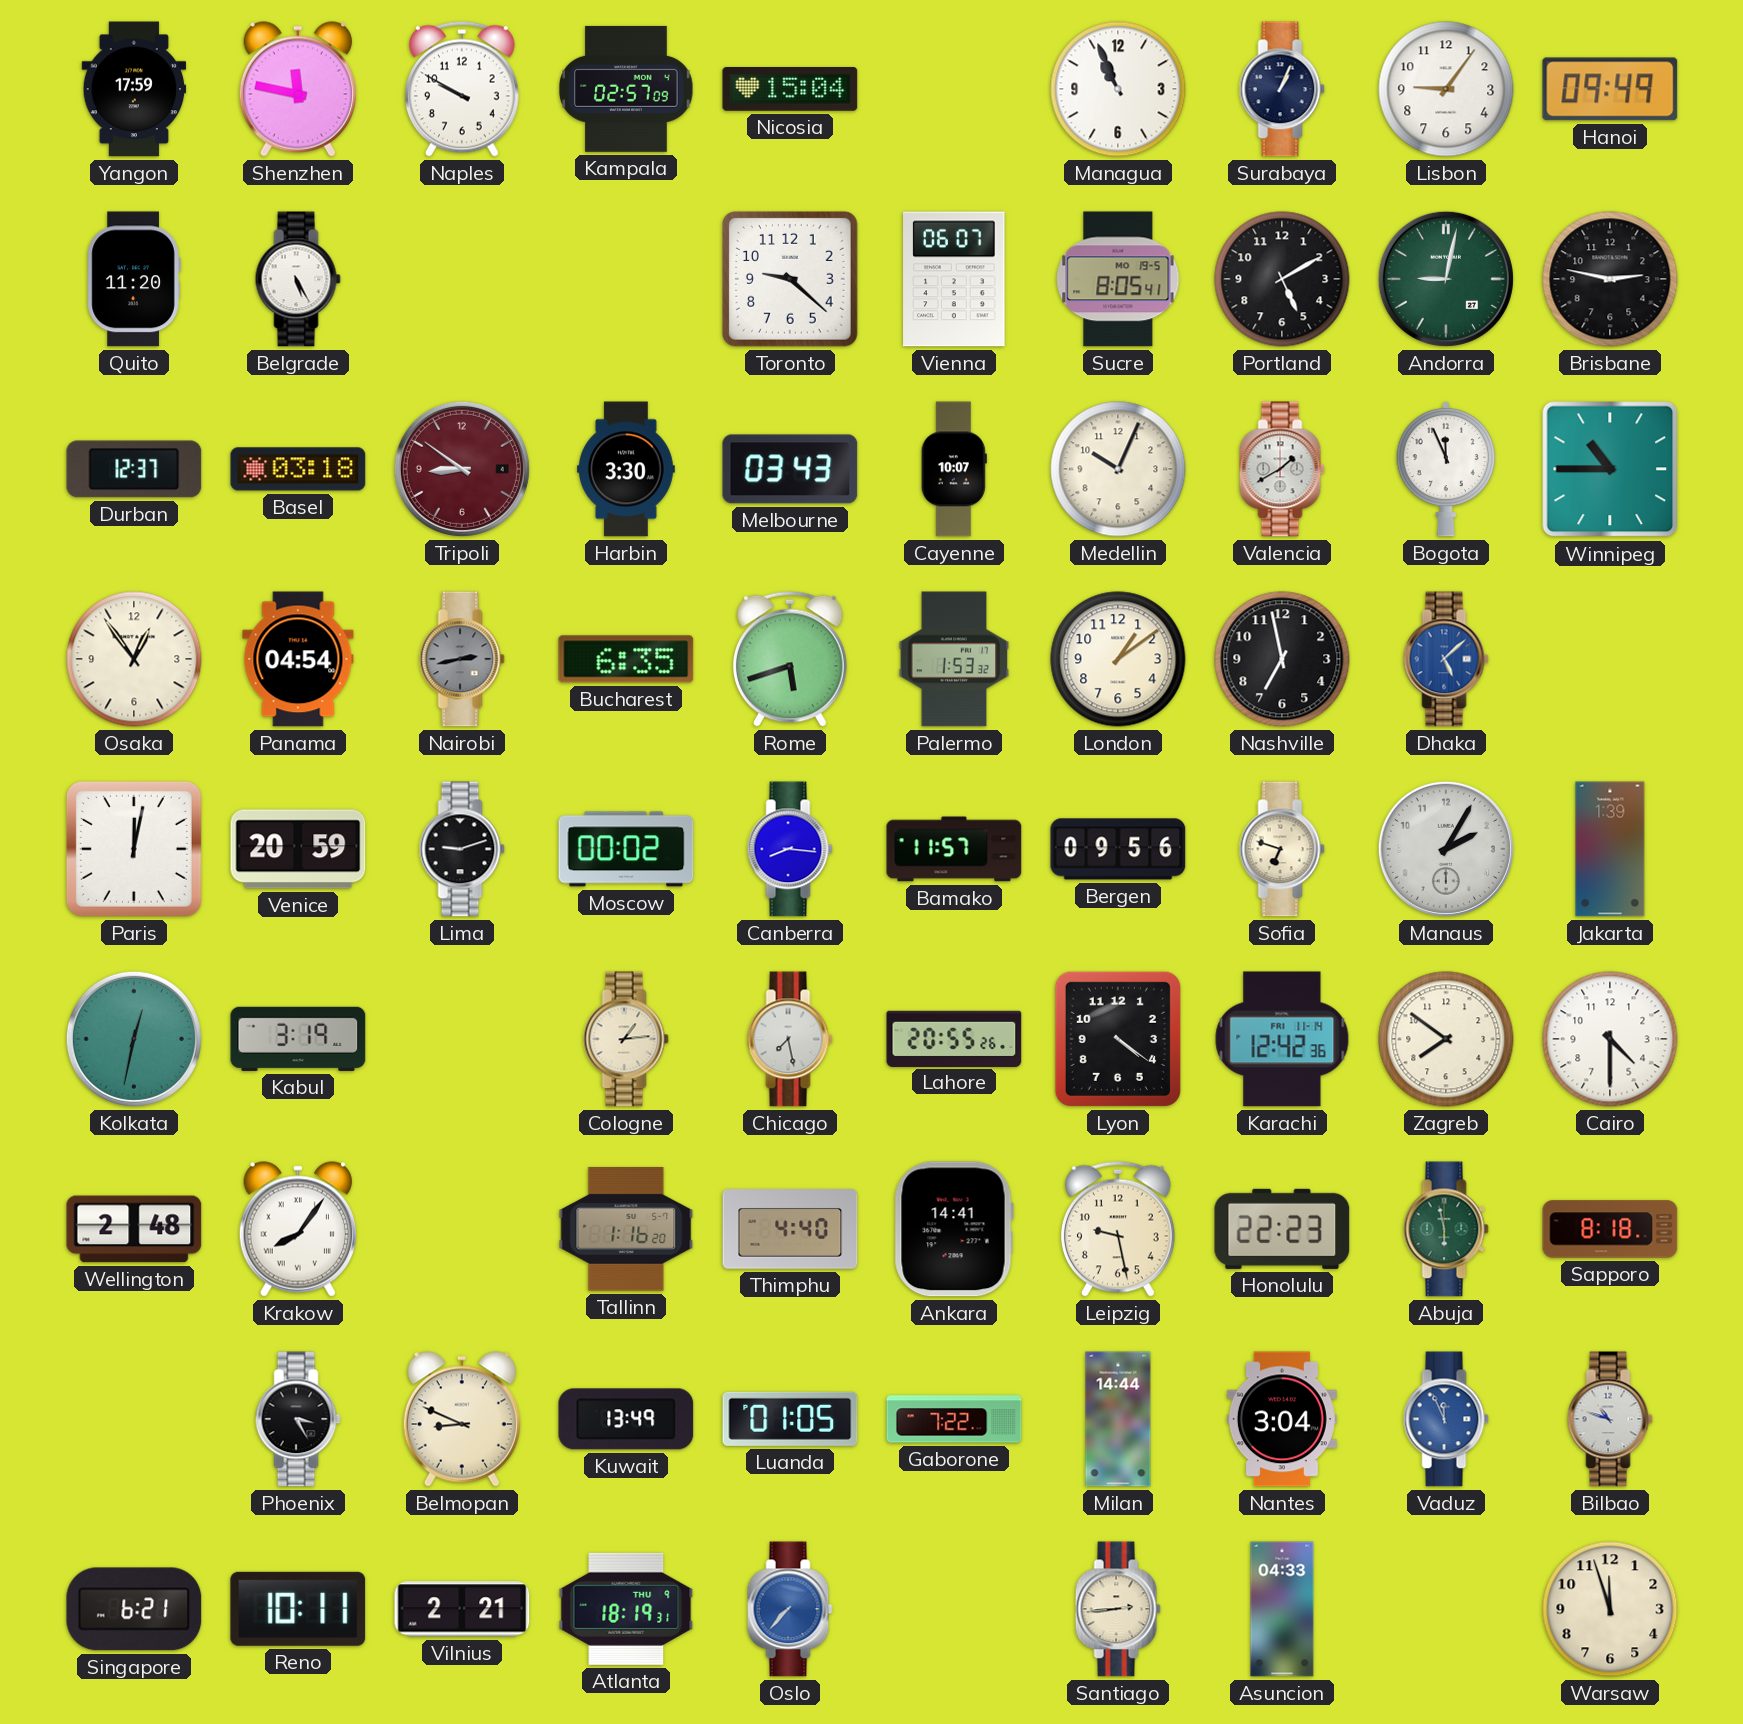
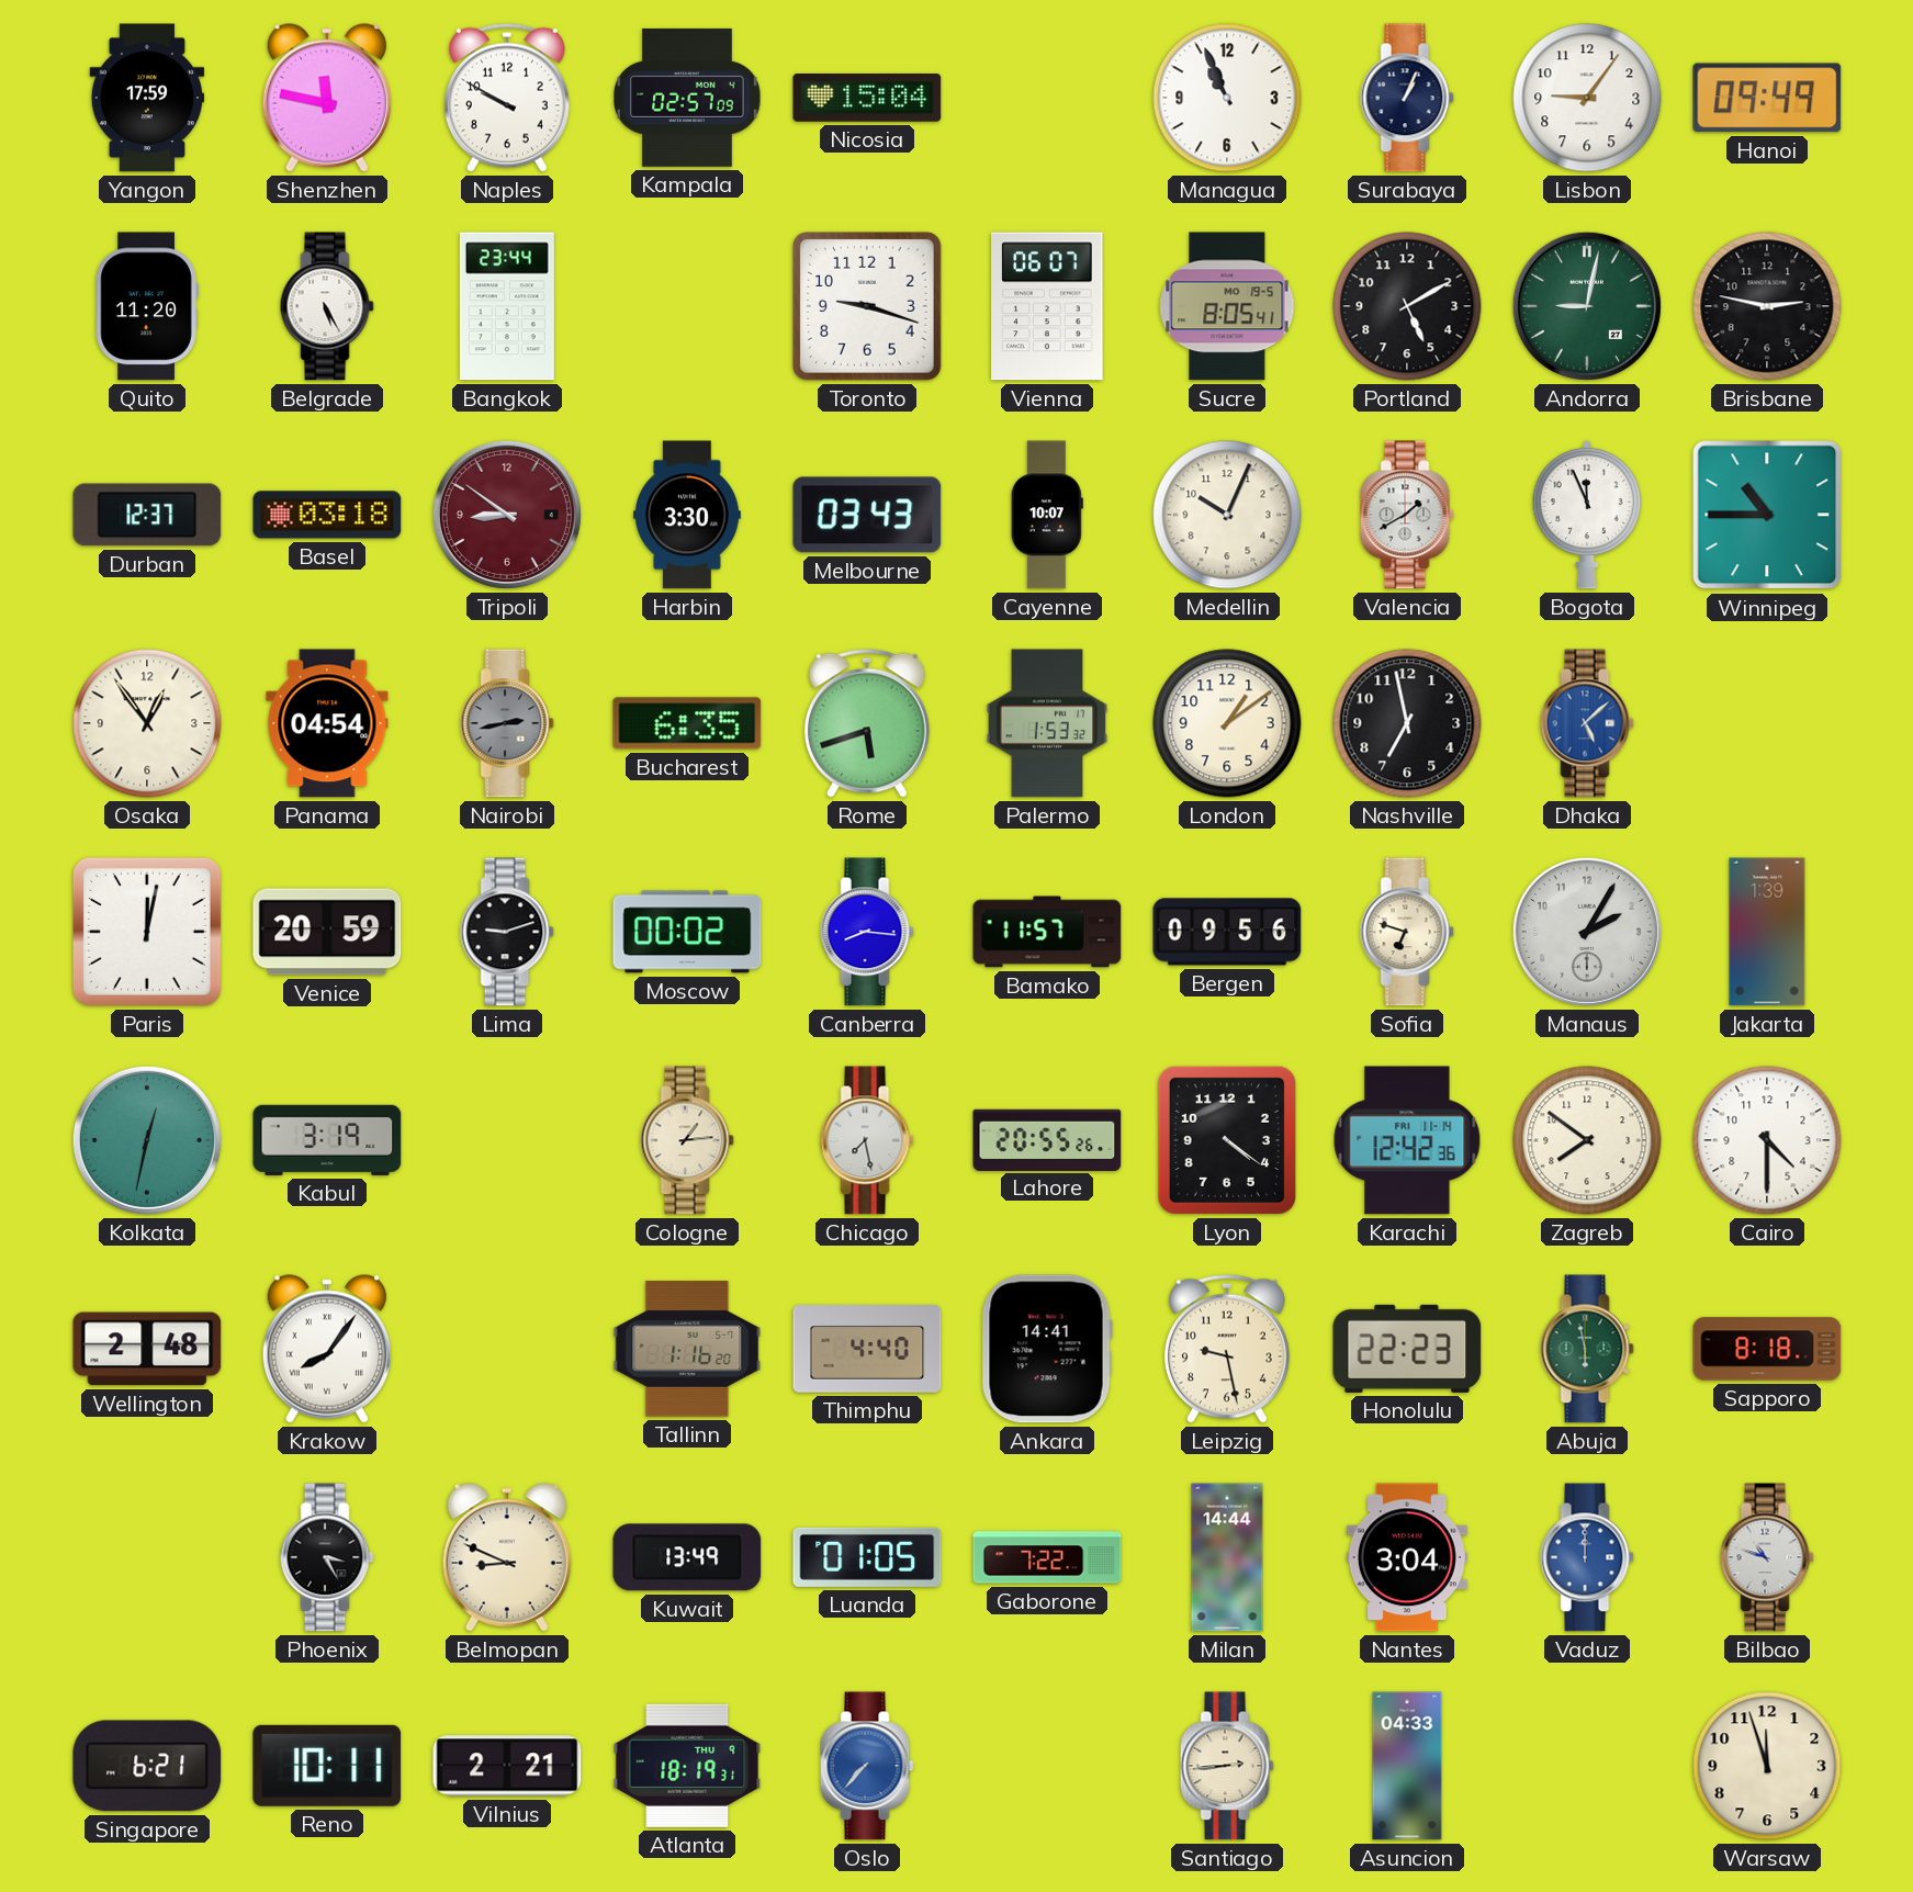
Bangkok: none -> 23:44
Toronto: 9:22 -> 9:18
Vaduz: 11:56 -> 12:00
